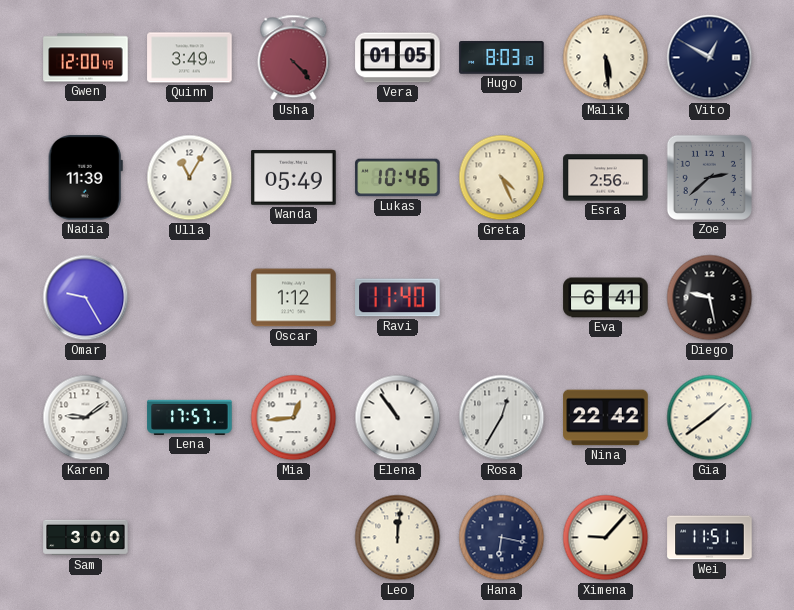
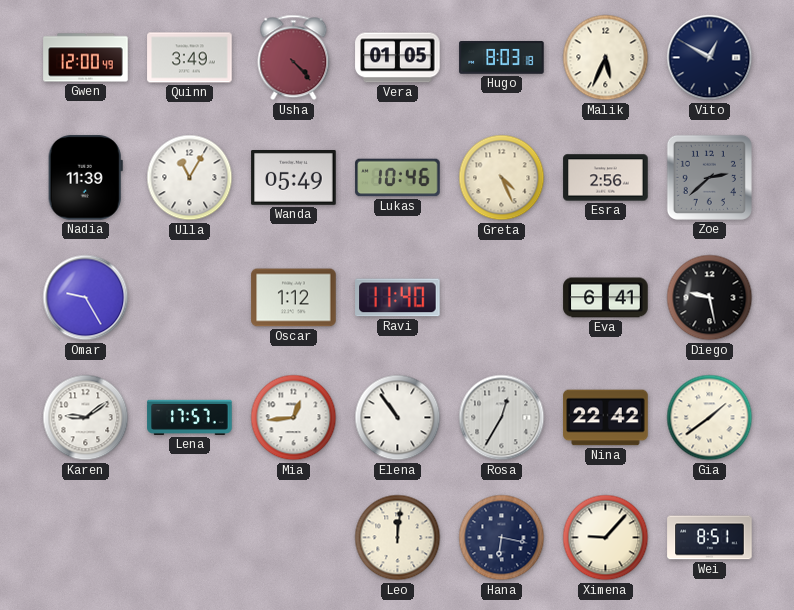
Malik: 5:29 -> 5:34
Sam: 3:00 -> none
Wei: 11:51 -> 8:51
